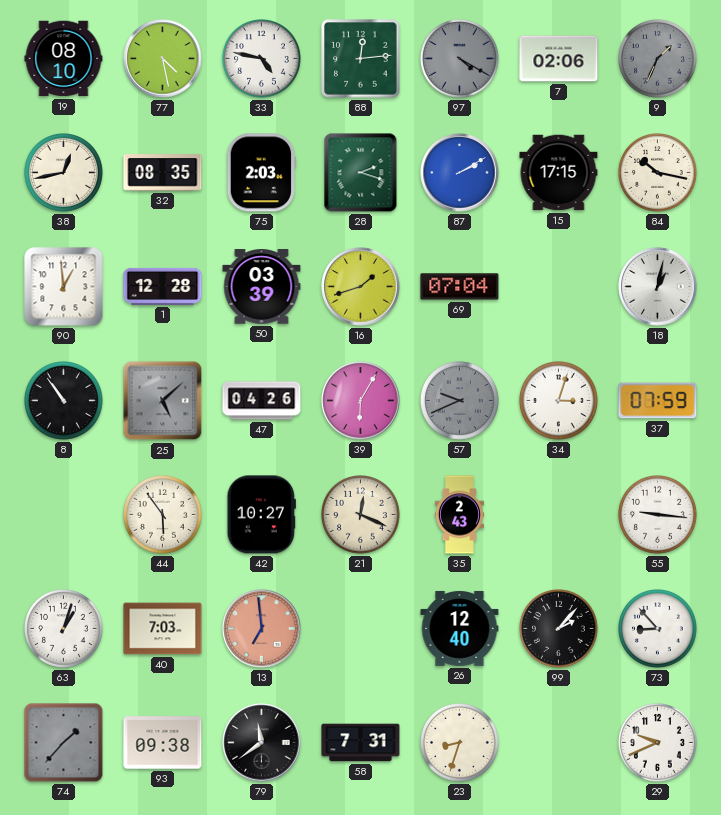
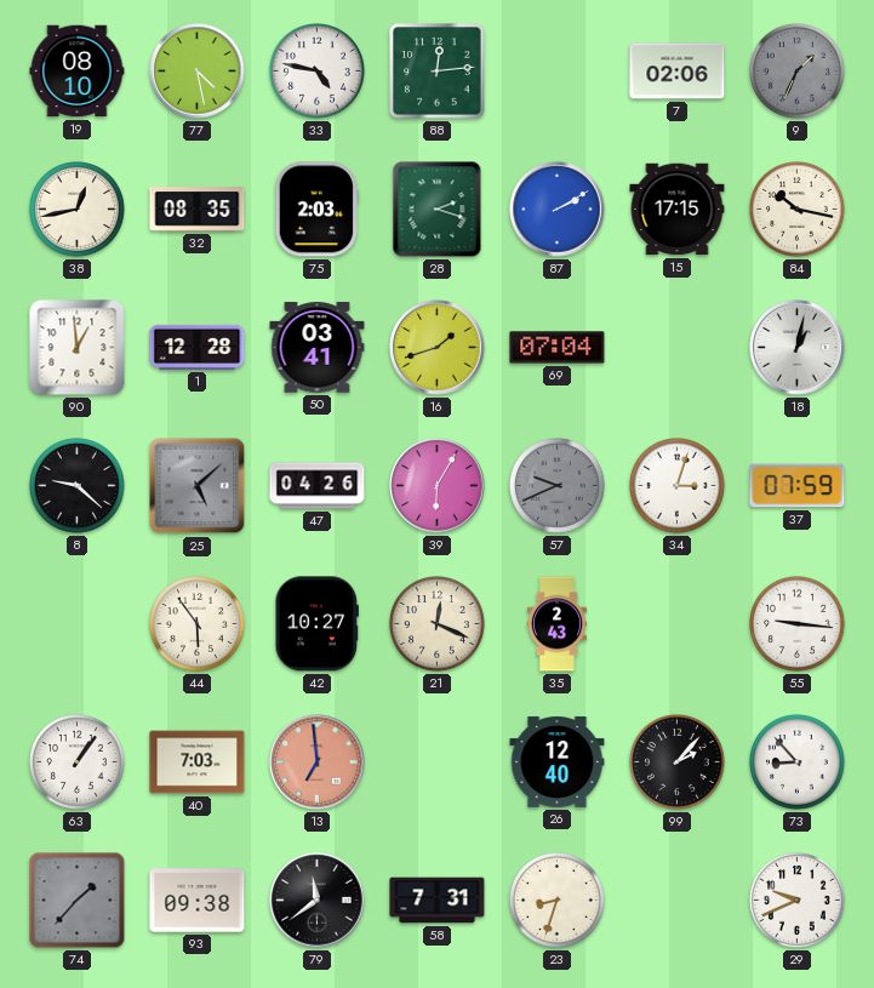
97: 4:20 -> none
50: 03:39 -> 03:41
8: 10:54 -> 9:22
63: 1:03 -> 1:06
